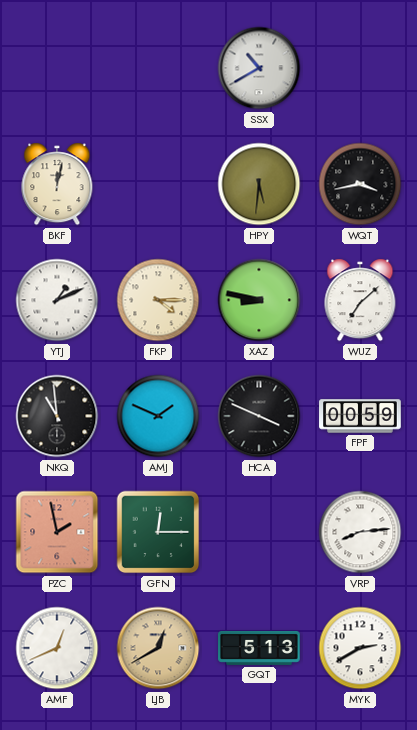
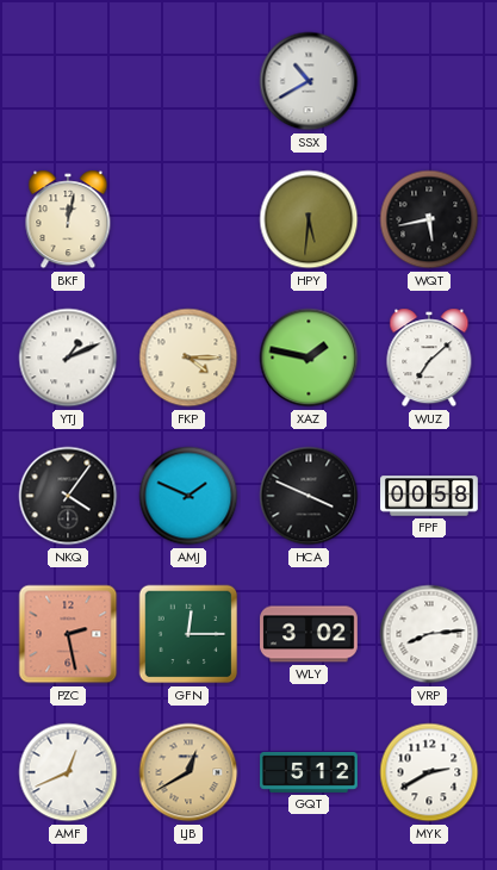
WQT: 3:43 -> 5:43
XAZ: 8:47 -> 1:47
NKQ: 10:59 -> 4:06
FPF: 00:59 -> 00:58
PZC: 1:58 -> 2:28
WLY: none -> 3:02
GQT: 5:13 -> 5:12
